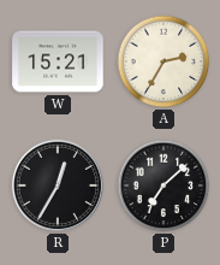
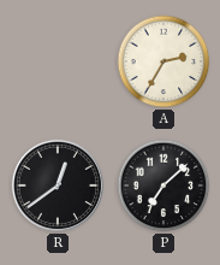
W: 15:21 -> none
R: 12:35 -> 12:39
